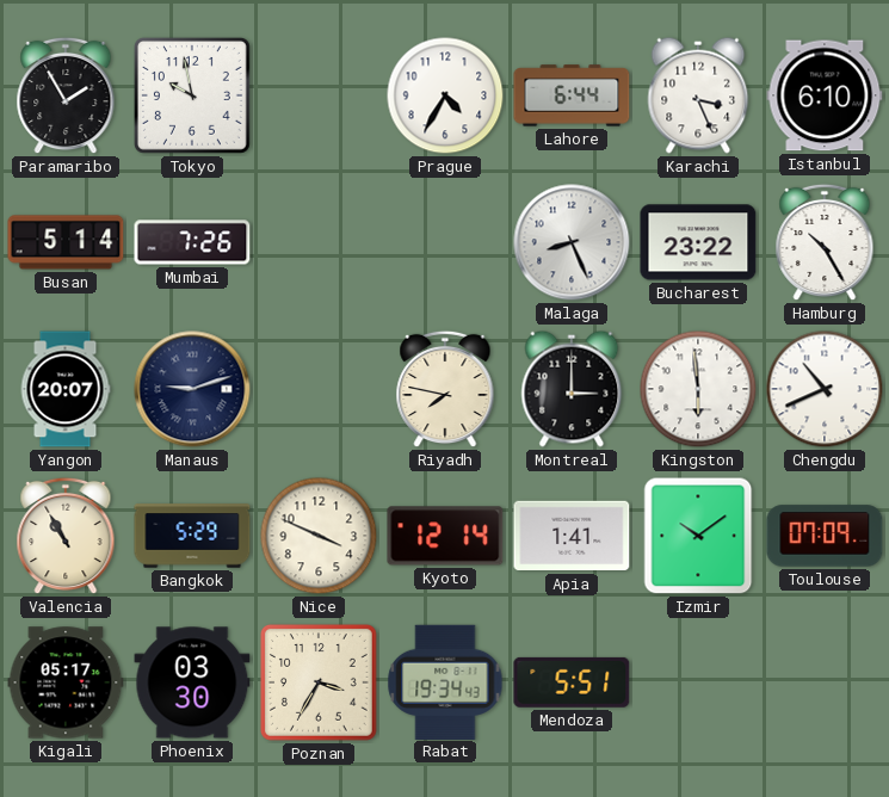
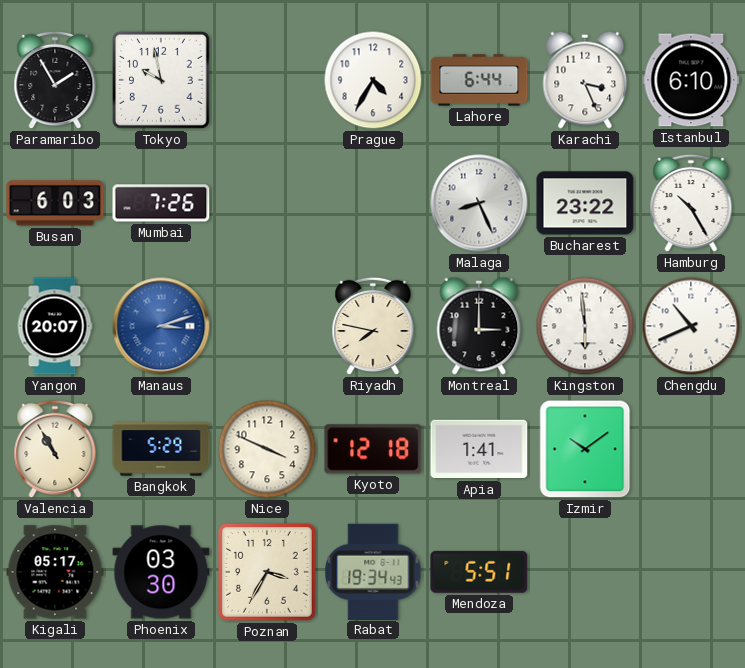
Busan: 5:14 -> 6:03
Manaus: 9:12 -> 3:12
Manaus dial: navy -> blue
Kyoto: 12:14 -> 12:18
Toulouse: 07:09 -> none
